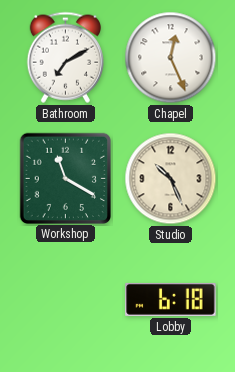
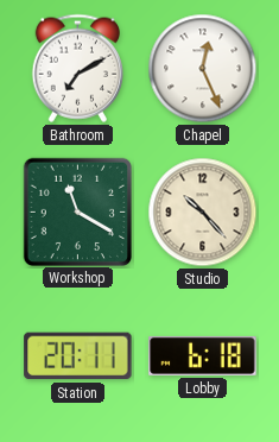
Studio: 10:26 -> 10:23
Station: none -> 20:11
